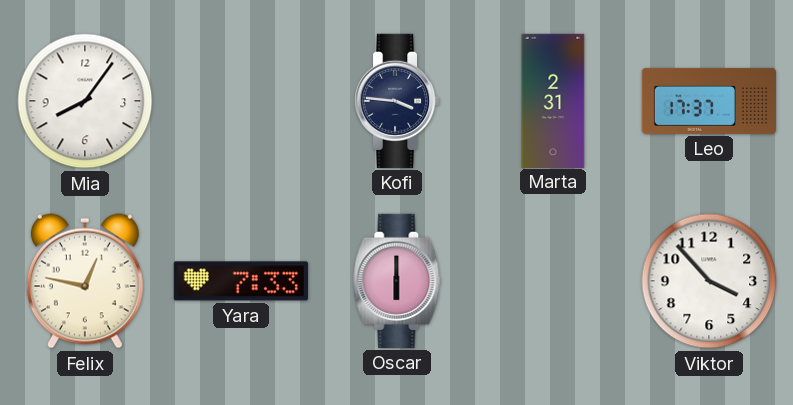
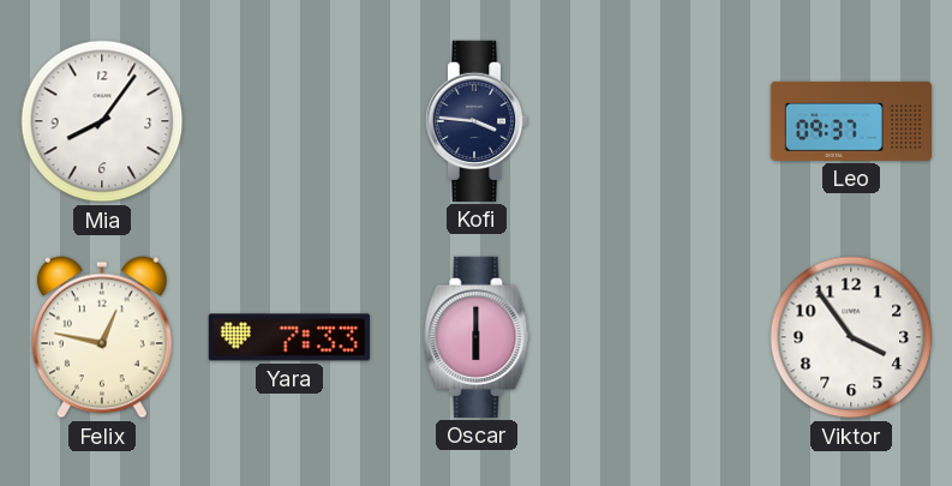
Marta: 2:31 -> none
Leo: 17:37 -> 09:37
Viktor: 3:53 -> 3:54
